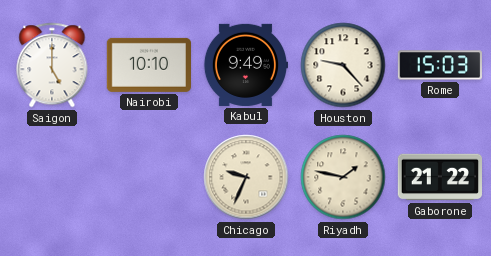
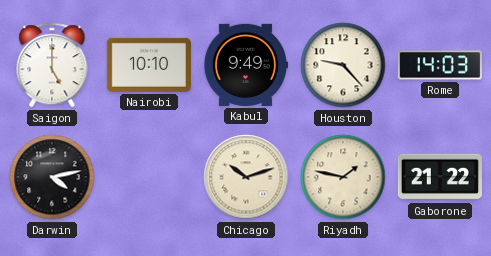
Rome: 15:03 -> 14:03
Darwin: none -> 4:13
Chicago: 9:34 -> 10:12
